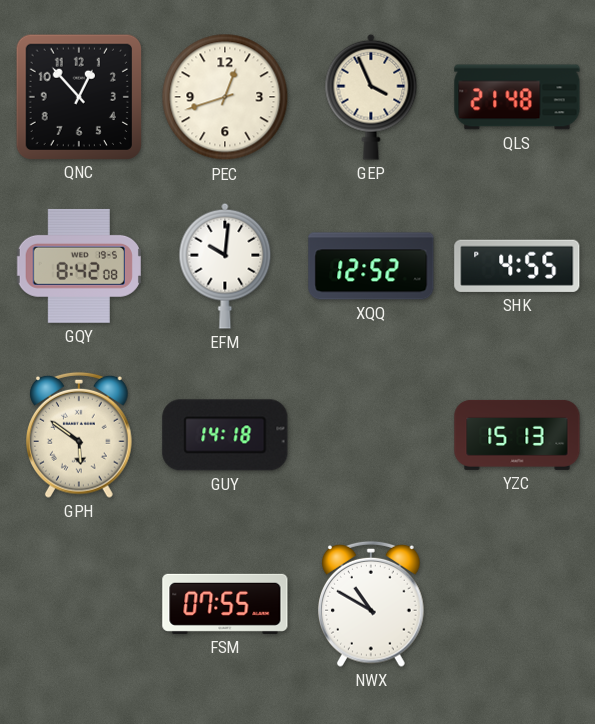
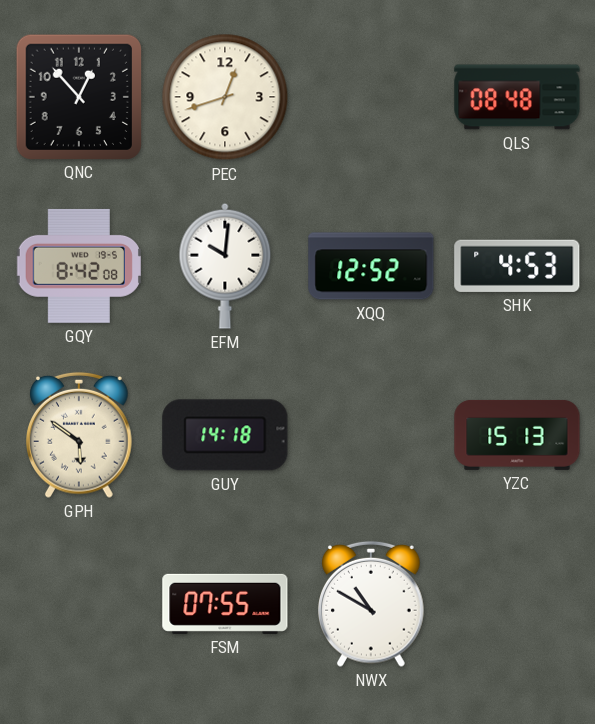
GEP: 3:56 -> none
QLS: 21:48 -> 08:48
SHK: 4:55 -> 4:53
